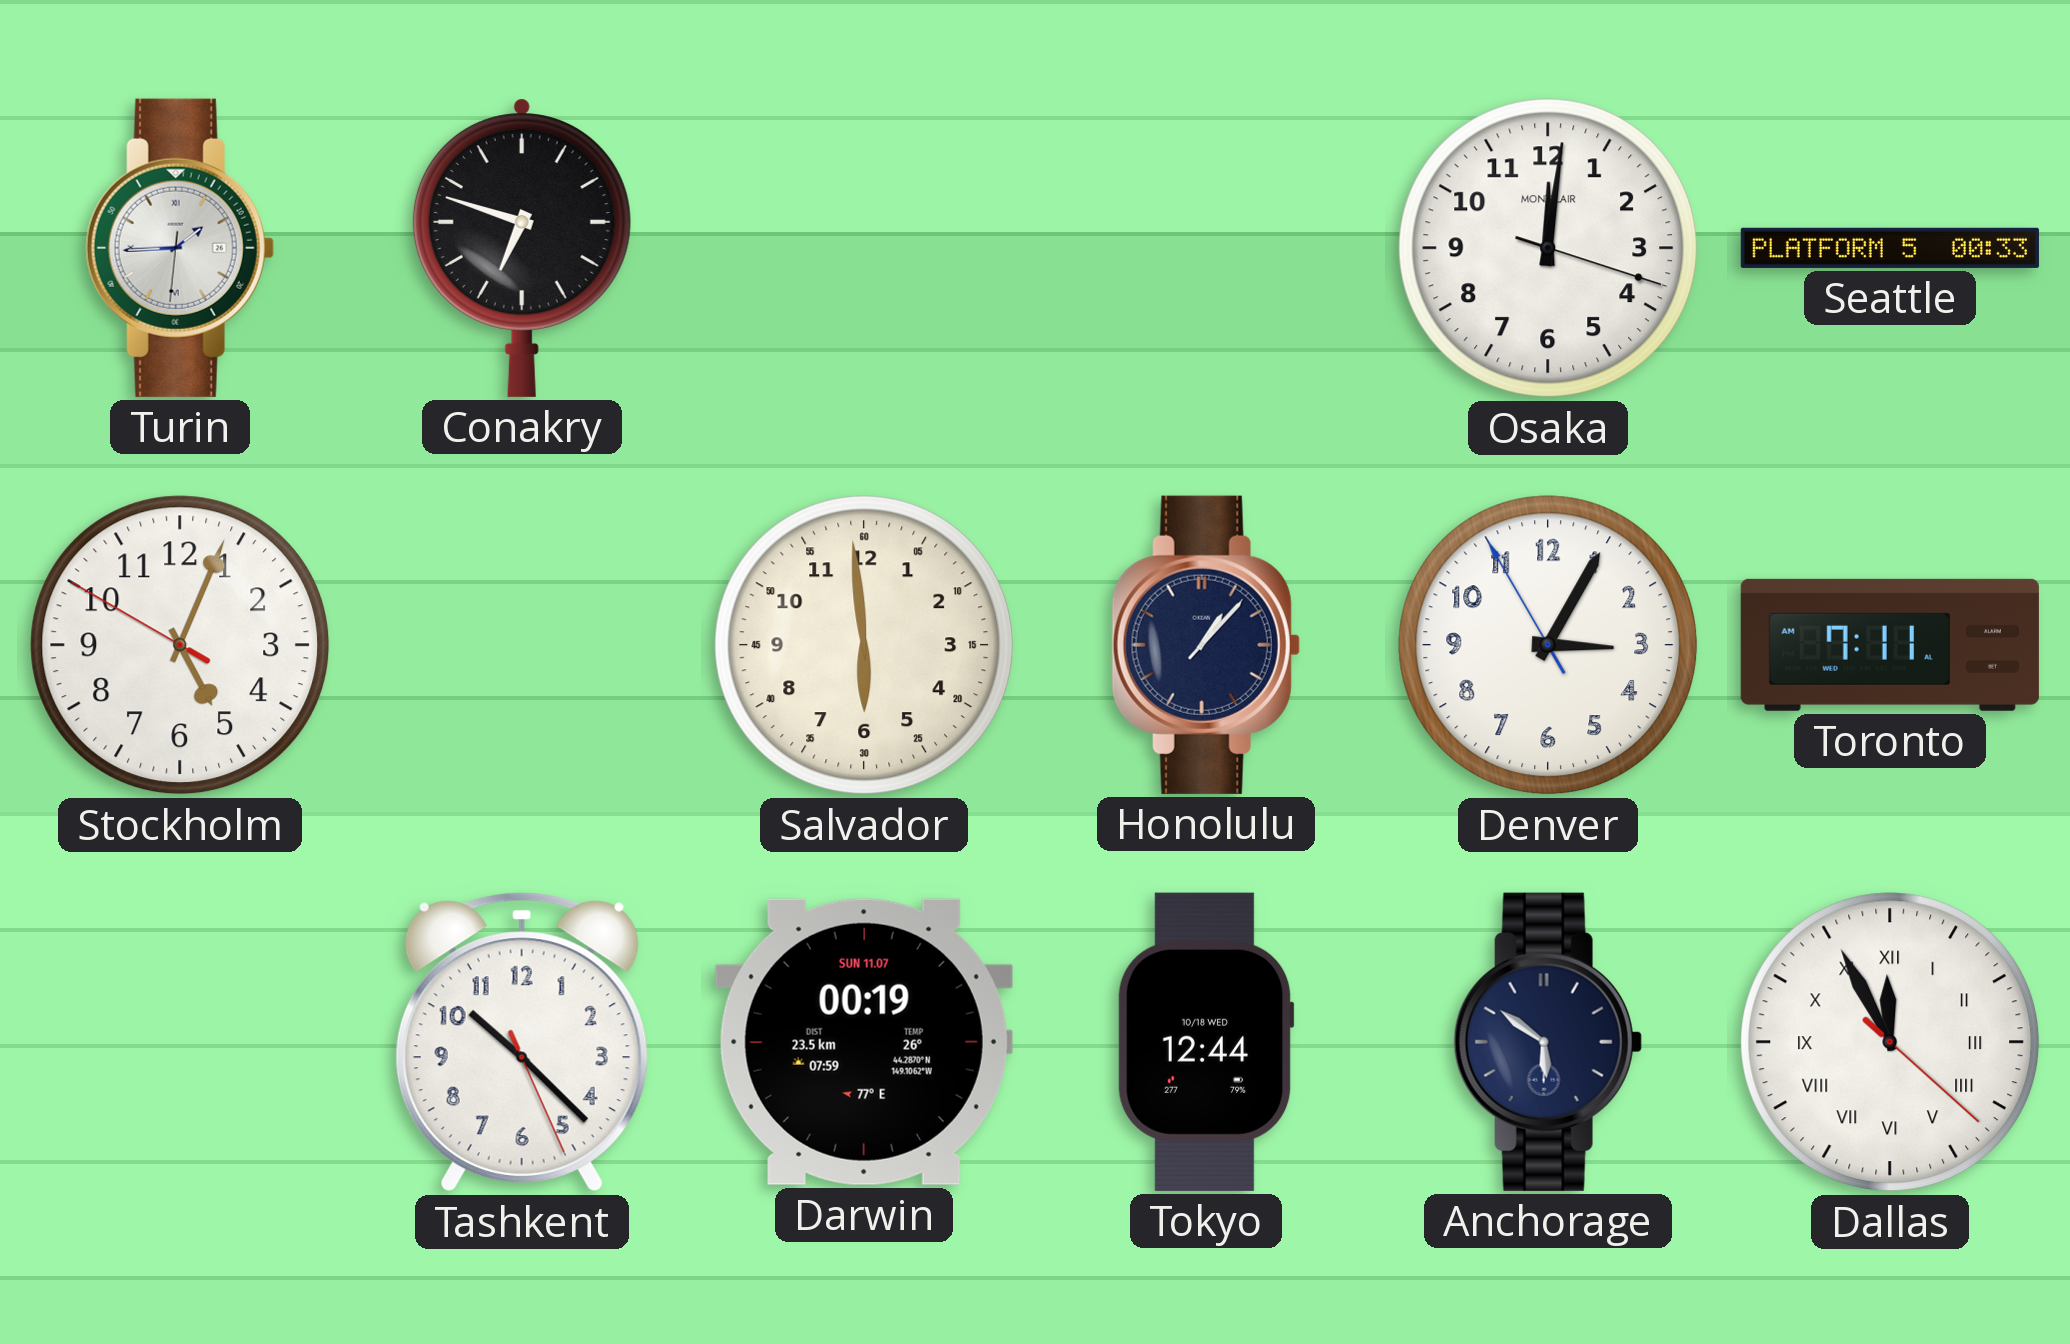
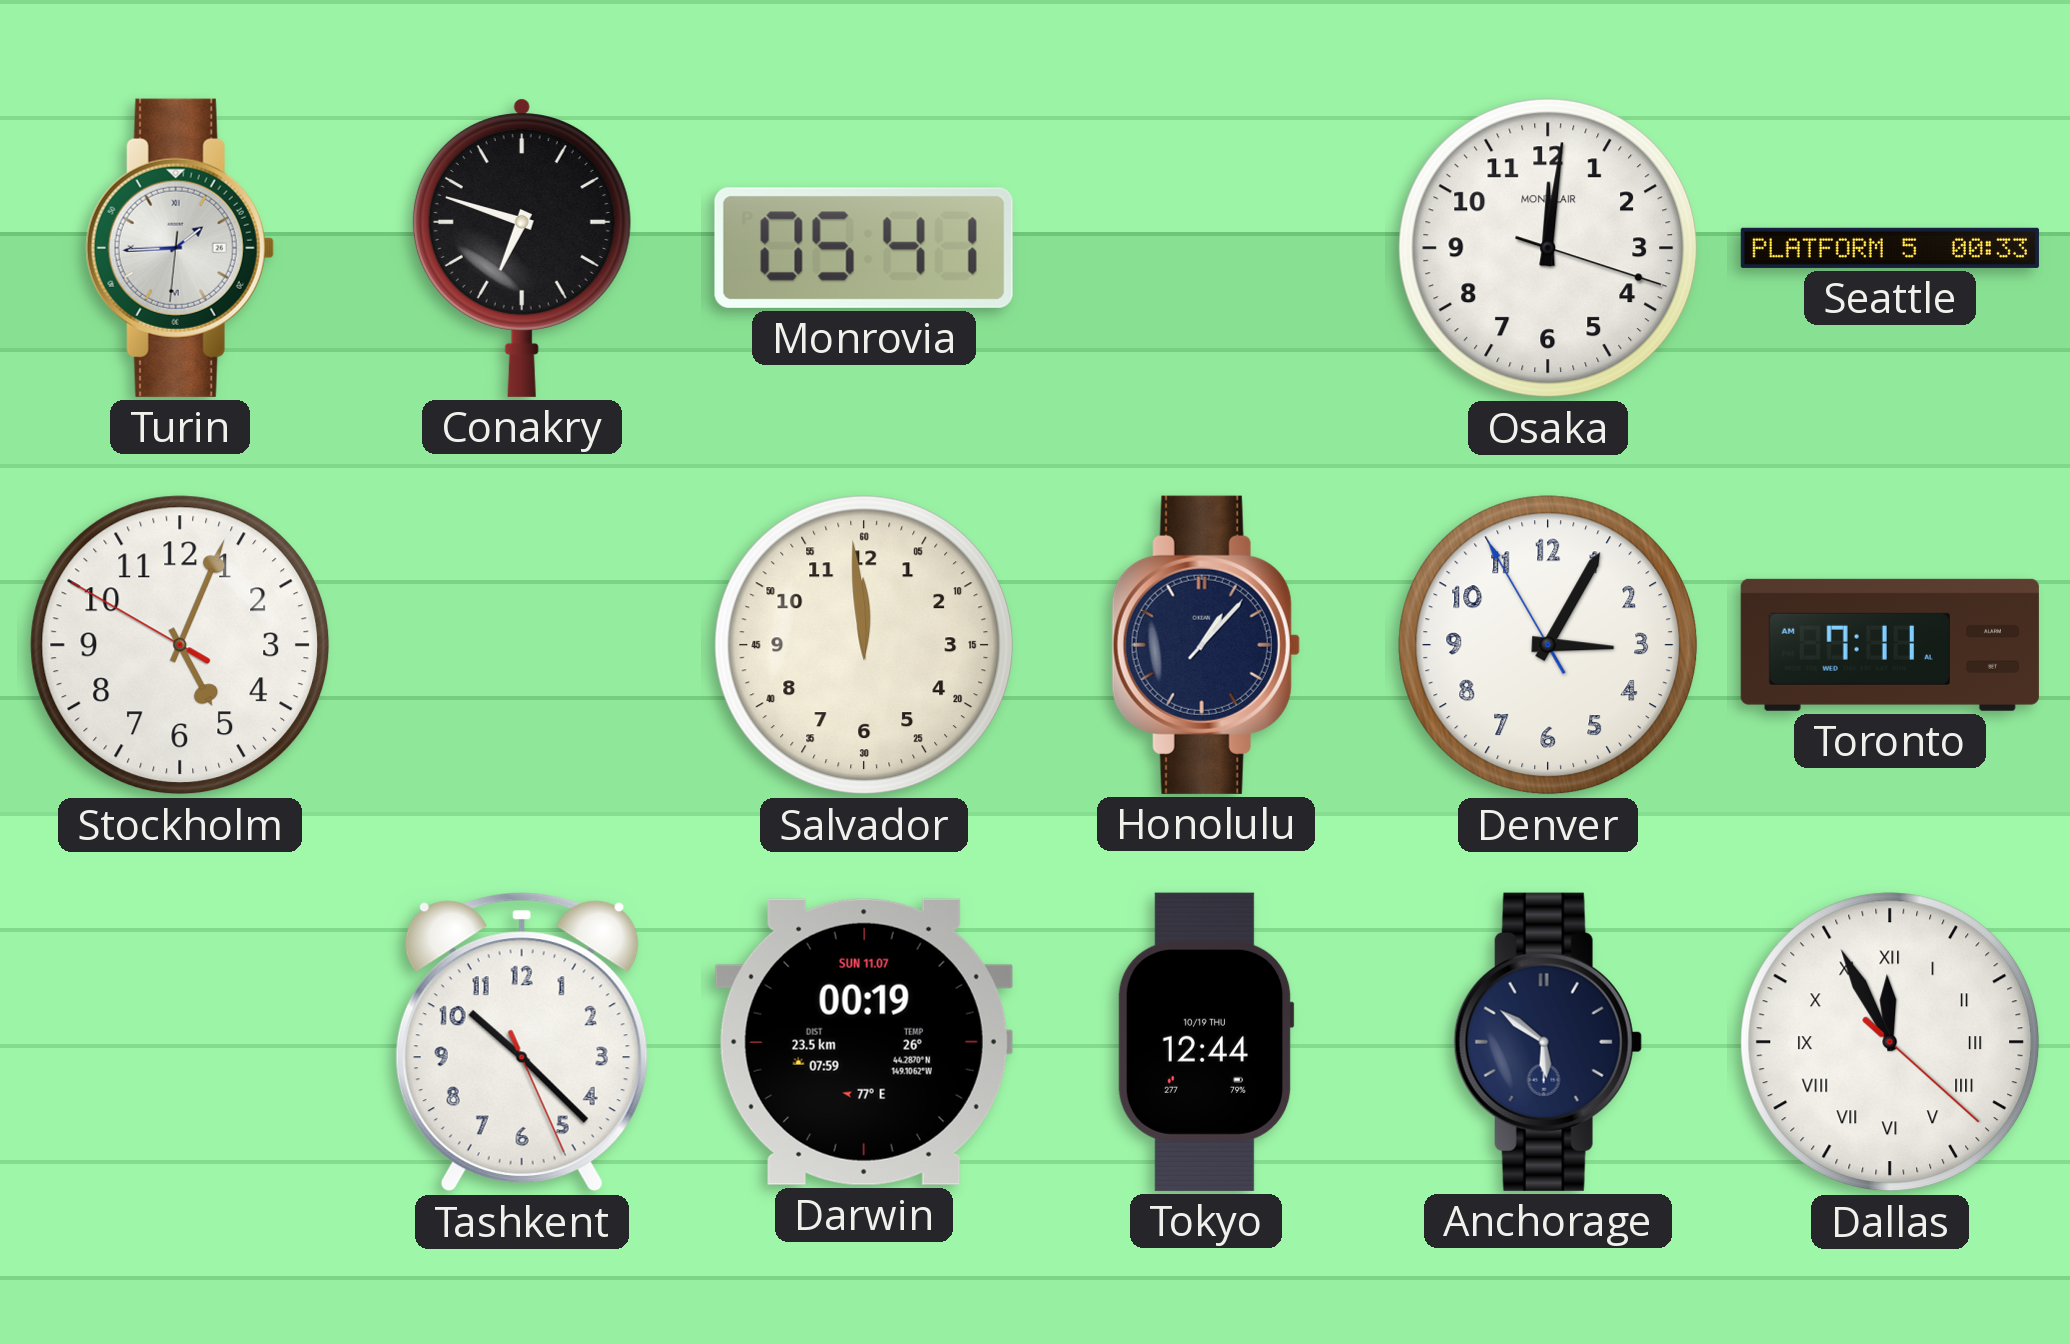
Monrovia: none -> 05:41
Salvador: 5:59 -> 11:59
Tokyo date: 10/18 WED -> 10/19 THU
